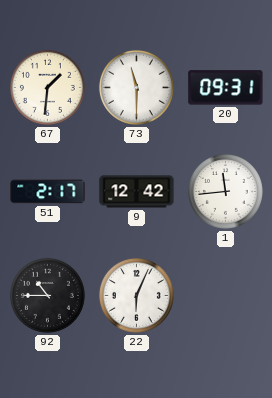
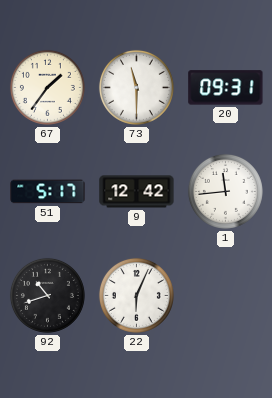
67: 1:31 -> 1:36
51: 2:17 -> 5:17
92: 10:45 -> 10:42
